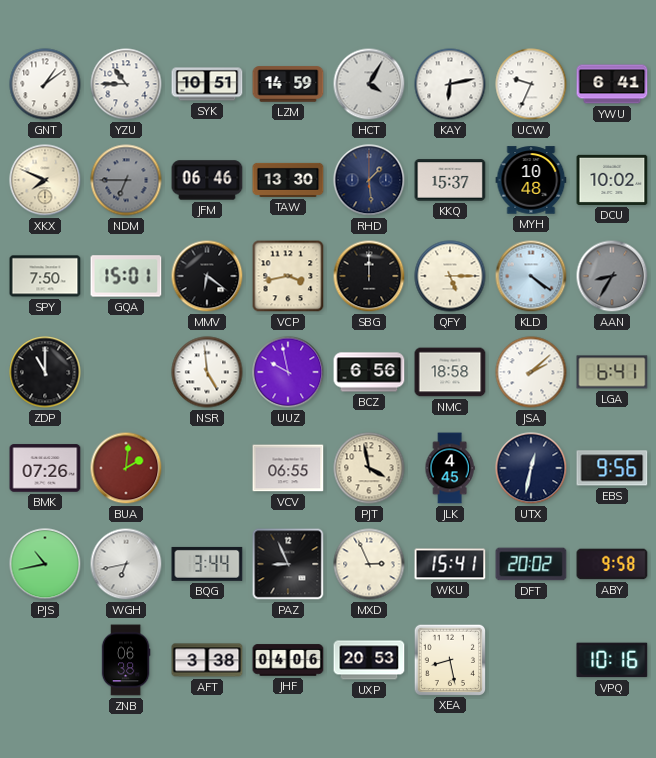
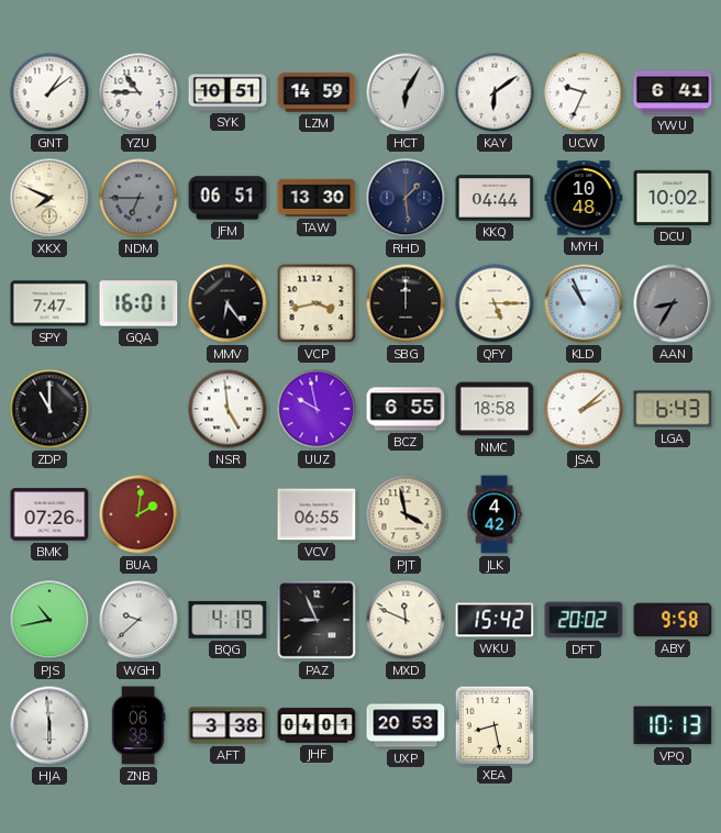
HCT: 4:05 -> 6:05
KAY: 6:13 -> 6:09
JFM: 06:46 -> 06:51
KKQ: 15:37 -> 04:44
SPY: 7:50 -> 7:47
GQA: 15:01 -> 16:01
MMV: 6:21 -> 6:24
KLD: 4:21 -> 10:56
BCZ: 6:56 -> 6:55
LGA: 6:41 -> 6:43
JLK: 4:45 -> 4:42
UTX: 12:32 -> none
EBS: 9:56 -> none
WGH: 6:43 -> 9:38
BQG: 3:44 -> 4:19
MXD: 2:56 -> 11:49
WKU: 15:41 -> 15:42
HJA: none -> 5:59
JHF: 04:06 -> 04:01
VPQ: 10:16 -> 10:13
